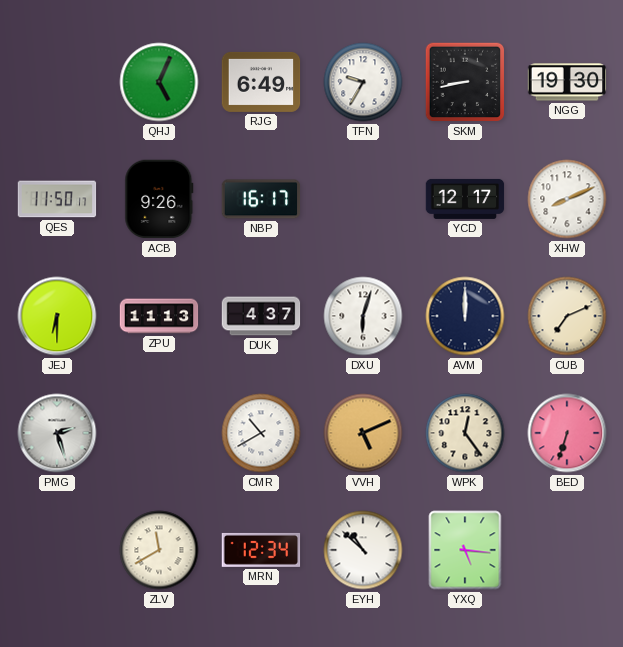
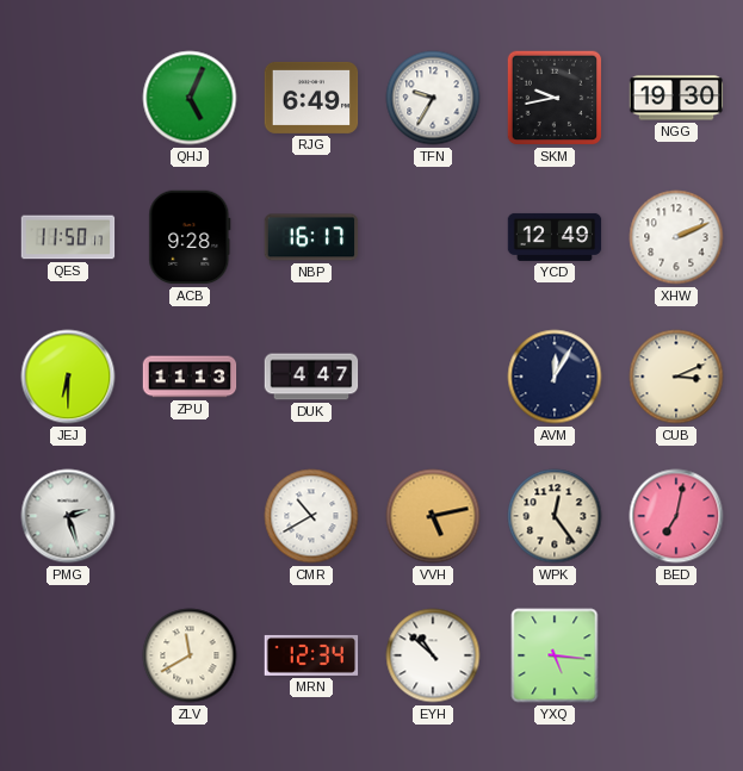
SKM: 8:43 -> 9:43
ACB: 9:26 -> 9:28
YCD: 12:17 -> 12:49
XHW: 8:11 -> 2:11
DUK: 4:37 -> 4:47
DXU: 6:03 -> none
AVM: 12:00 -> 12:05
CUB: 7:11 -> 3:11
VVH: 5:11 -> 5:13
BED: 6:33 -> 7:02
